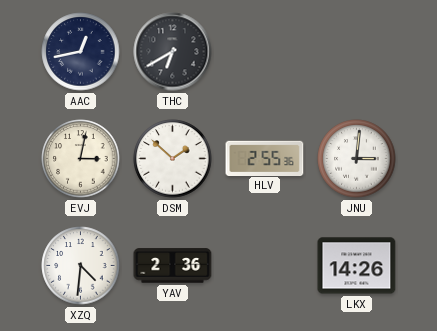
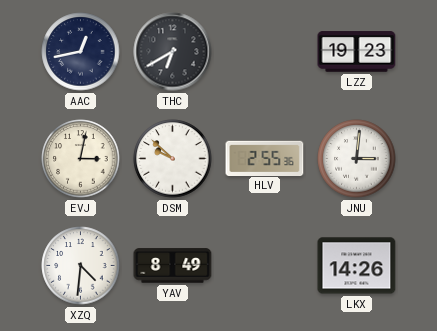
LZZ: none -> 19:23
DSM: 1:52 -> 9:52
YAV: 2:36 -> 8:49
